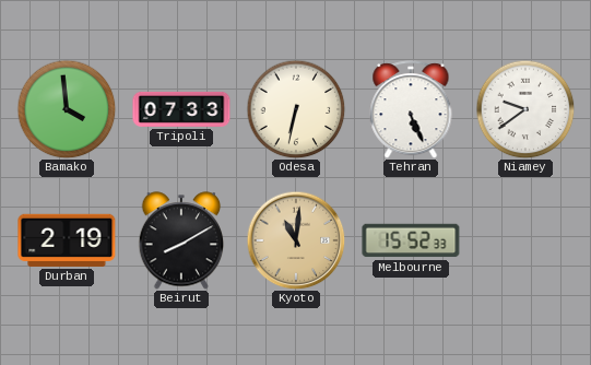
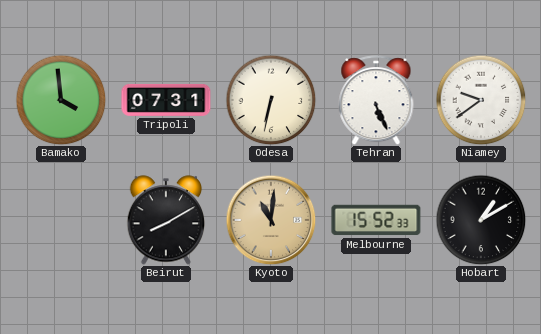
Tripoli: 07:33 -> 07:31
Durban: 2:19 -> none
Hobart: none -> 1:10
